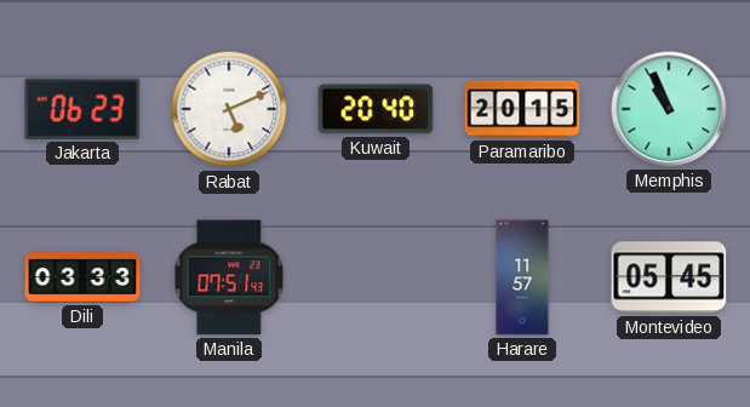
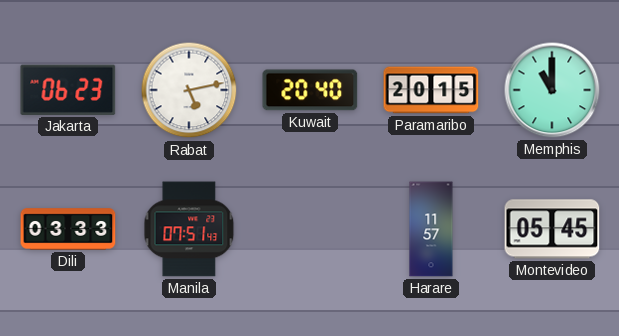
Rabat: 5:11 -> 5:13
Memphis: 10:56 -> 11:00
